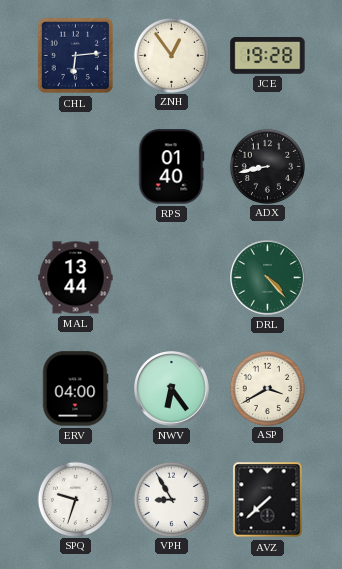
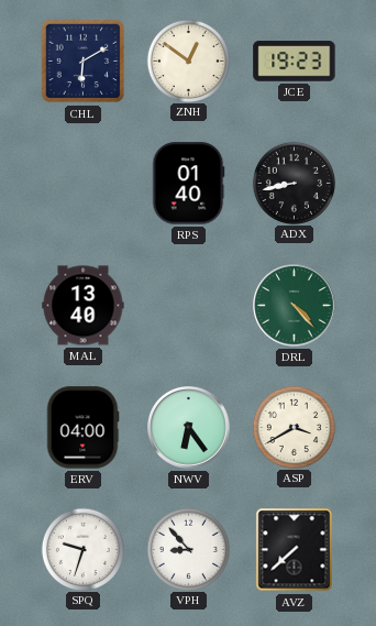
CHL: 6:14 -> 6:10
ZNH: 12:54 -> 12:51
JCE: 19:28 -> 19:23
MAL: 13:44 -> 13:40
VPH: 8:55 -> 8:53
